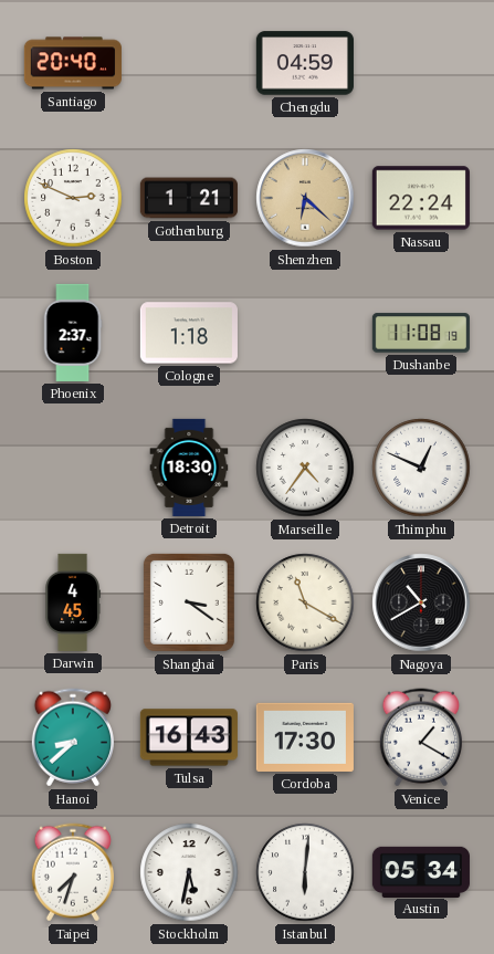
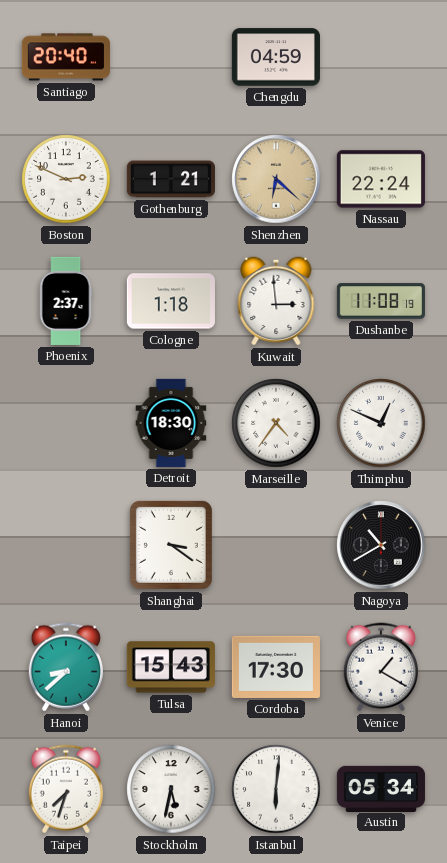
Kuwait: none -> 2:59
Darwin: 4:45 -> none
Paris: 11:20 -> none
Tulsa: 16:43 -> 15:43
